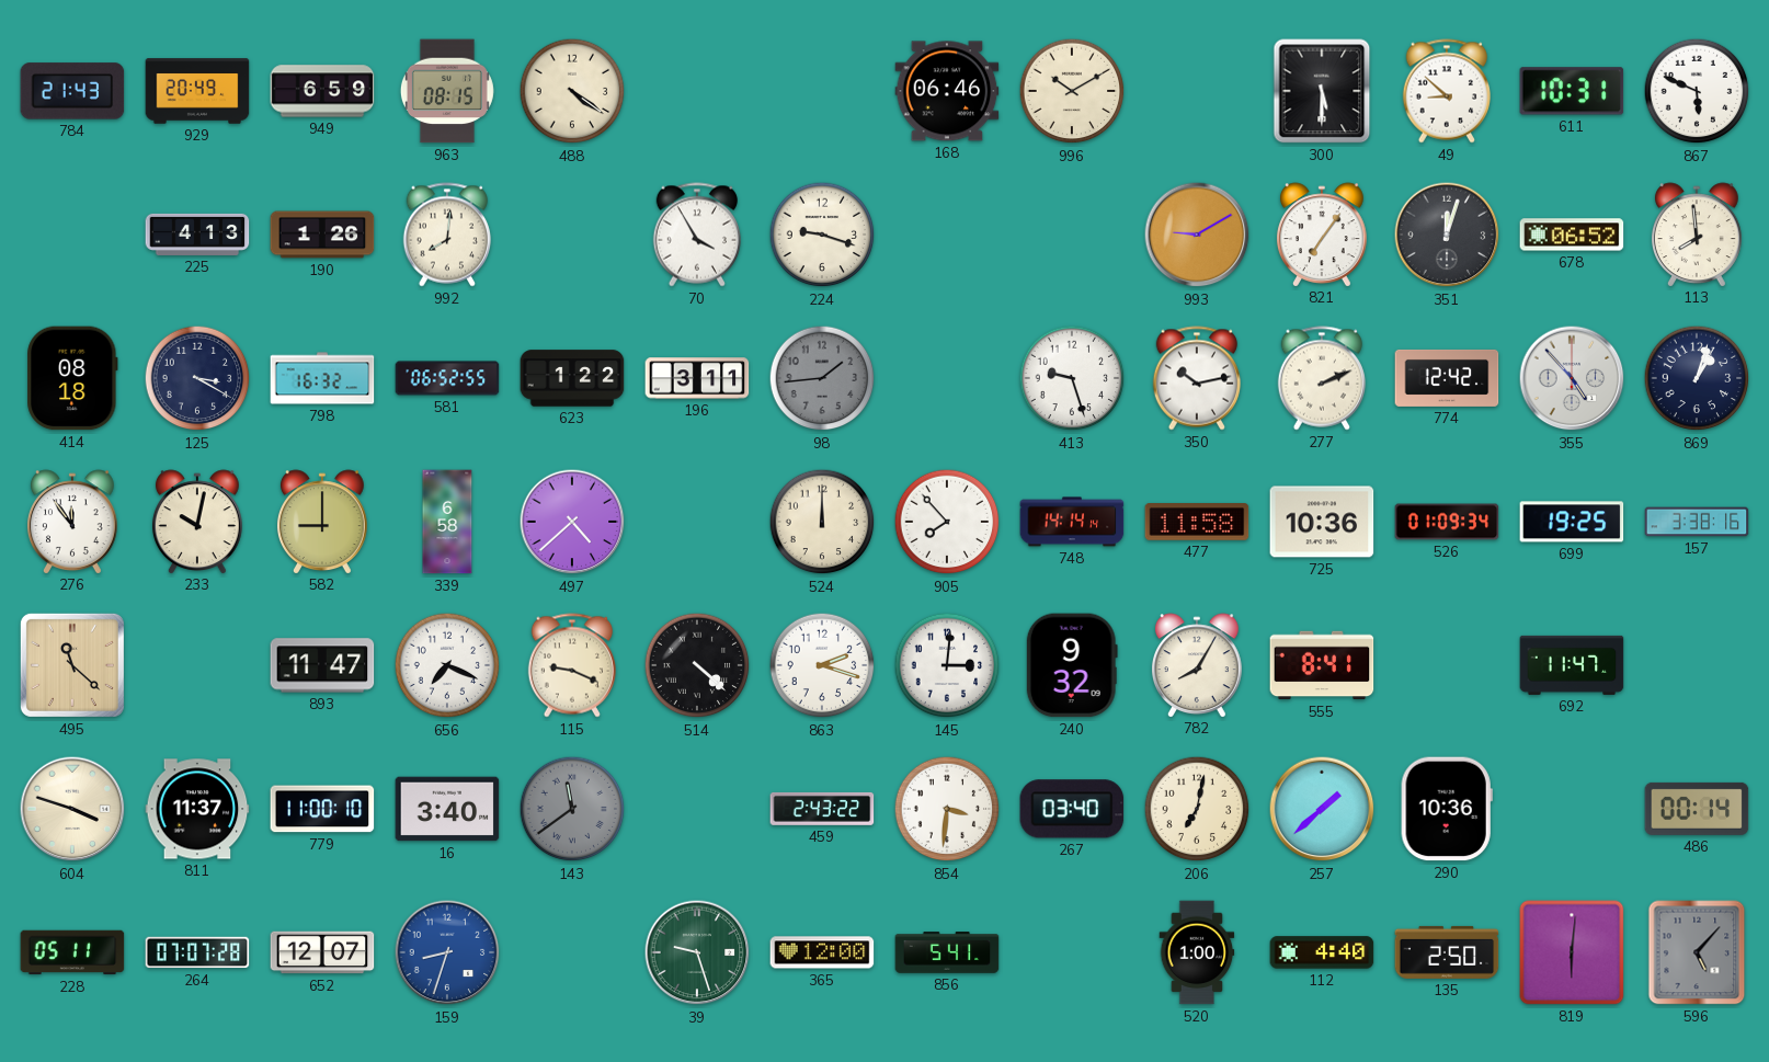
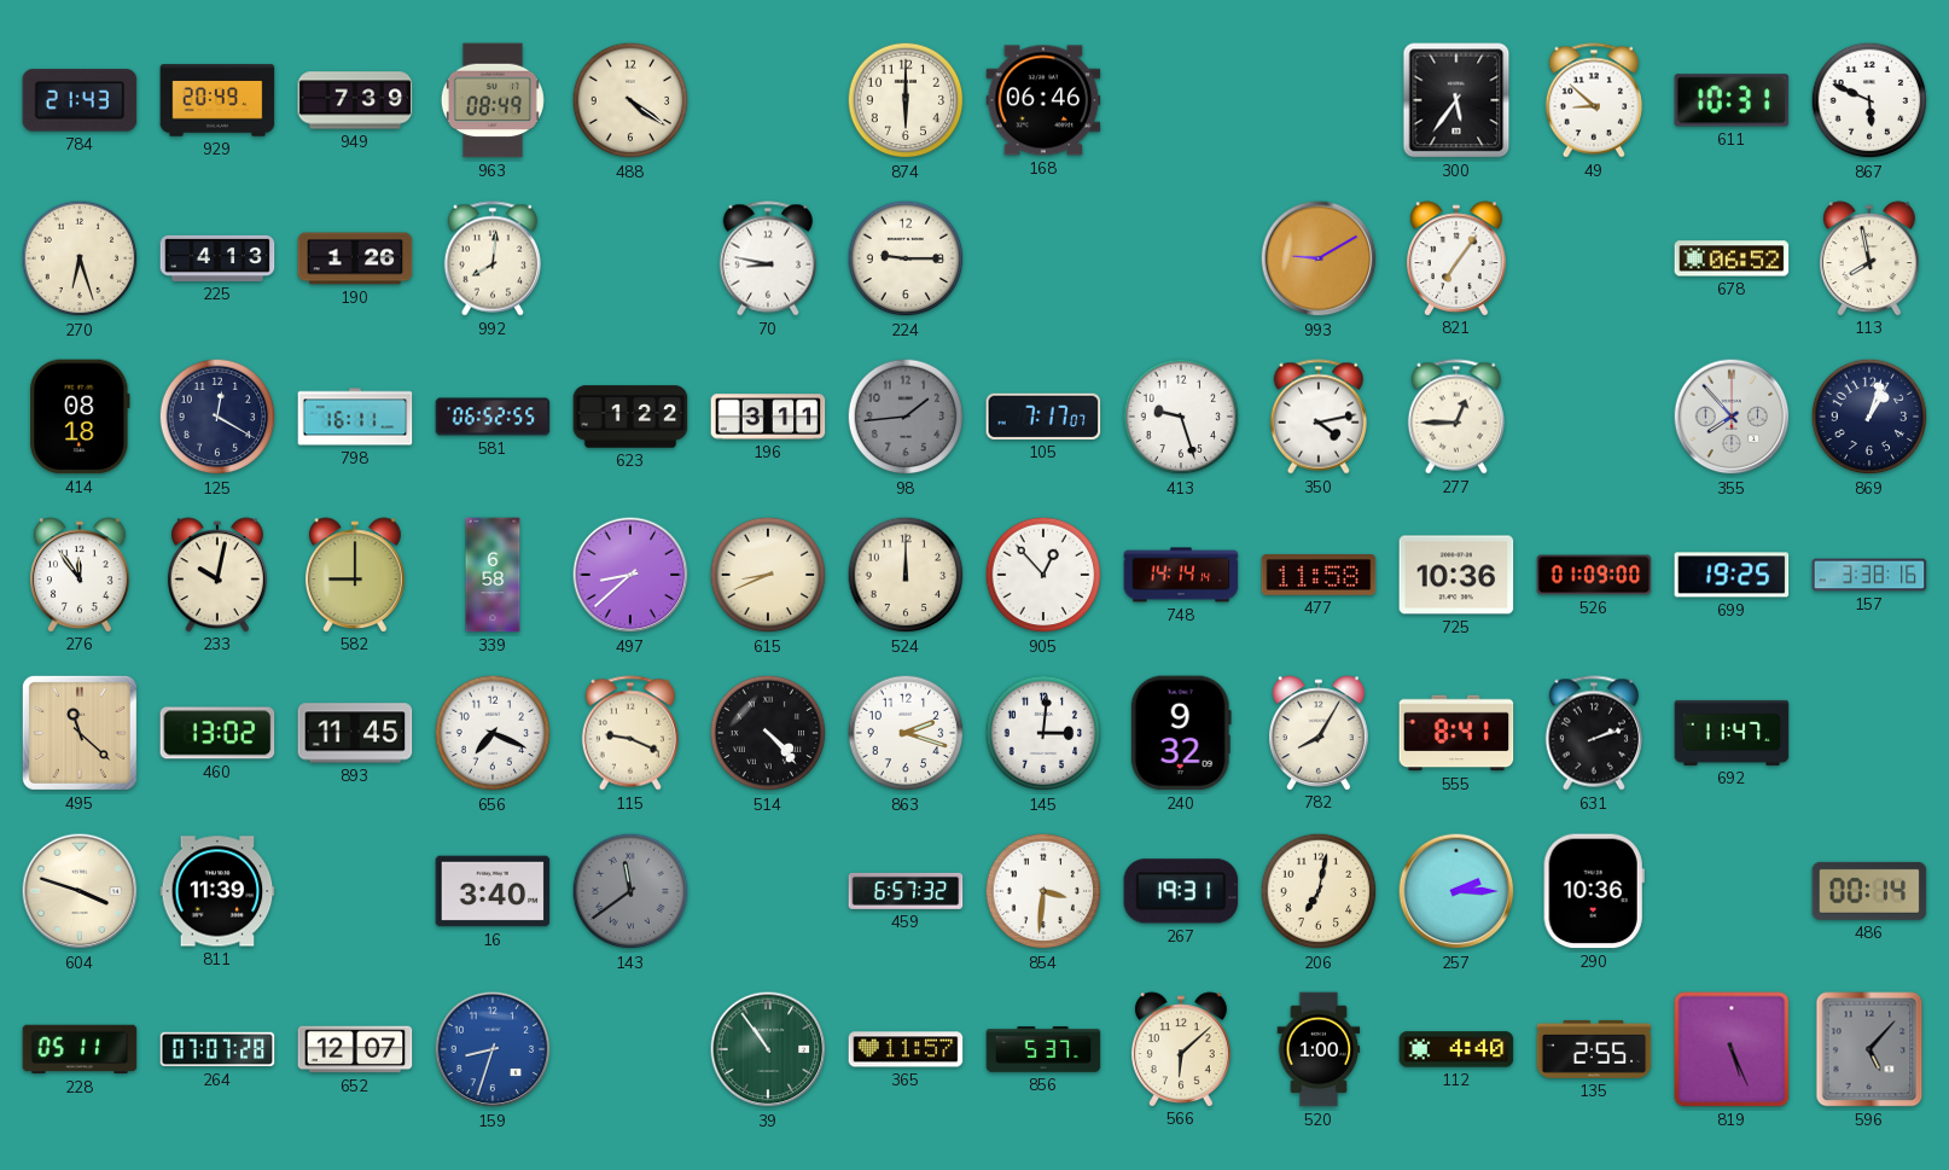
949: 6:59 -> 7:39
963: 08:15 -> 08:49
874: none -> 6:00
996: 10:10 -> none
300: 5:30 -> 5:36
270: none -> 6:27
70: 3:55 -> 8:47
224: 9:18 -> 9:15
351: 12:03 -> none
113: 7:59 -> 7:58
125: 3:20 -> 12:20
798: 16:32 -> 16:11
105: none -> 7:17
350: 10:13 -> 4:13
277: 2:11 -> 12:45
774: 12:42 -> none
355: 4:53 -> 7:53
497: 4:38 -> 8:38
615: none -> 8:41
905: 7:53 -> 12:53
526: 01:09:34 -> 01:09:00
460: none -> 13:02
893: 11:47 -> 11:45
514: 4:22 -> 4:23
631: none -> 2:12
811: 11:37 -> 11:39
779: 11:00 -> none
459: 2:43 -> 6:57
267: 03:40 -> 19:31
257: 1:38 -> 2:15
39: 9:27 -> 10:54
365: 12:00 -> 11:57
856: 5:41 -> 5:37
566: none -> 6:08
135: 2:50 -> 2:55
819: 6:01 -> 5:26
